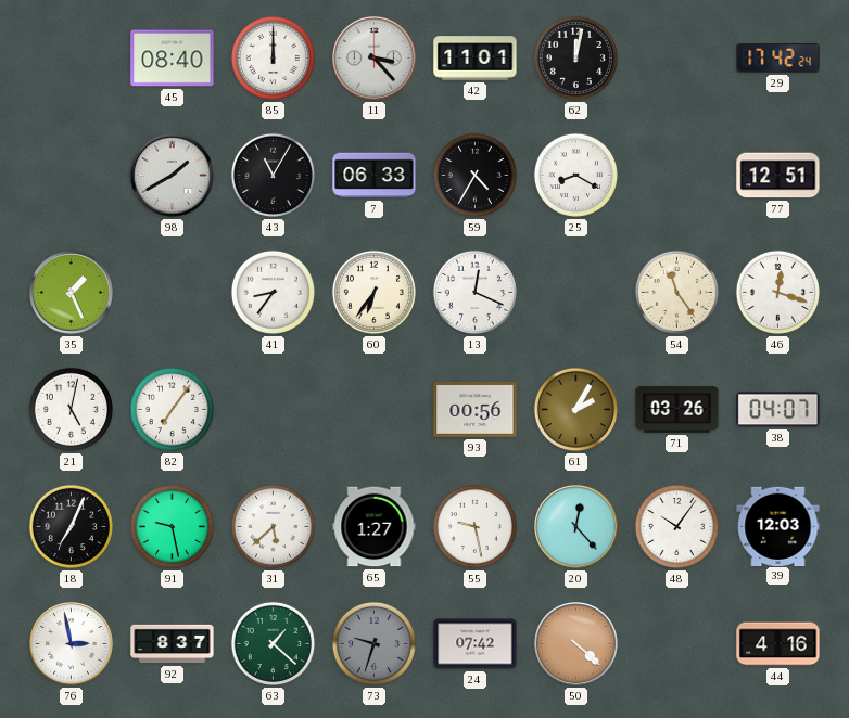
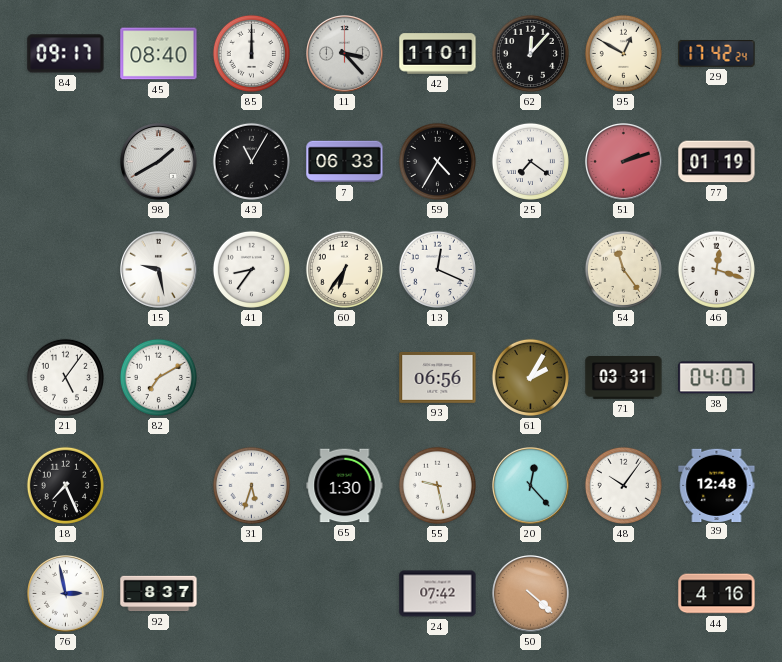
84: none -> 09:17
62: 12:02 -> 12:07
95: none -> 12:50
25: 8:20 -> 7:21
51: none -> 2:12
77: 12:51 -> 01:19
35: 1:26 -> none
15: none -> 9:28
21: 5:02 -> 5:06
82: 7:06 -> 7:10
93: 00:56 -> 06:56
71: 03:26 -> 03:31
18: 7:04 -> 7:26
91: 9:28 -> none
31: 5:38 -> 5:33
65: 1:27 -> 1:30
39: 12:03 -> 12:48
63: 1:22 -> none
73: 9:33 -> none
